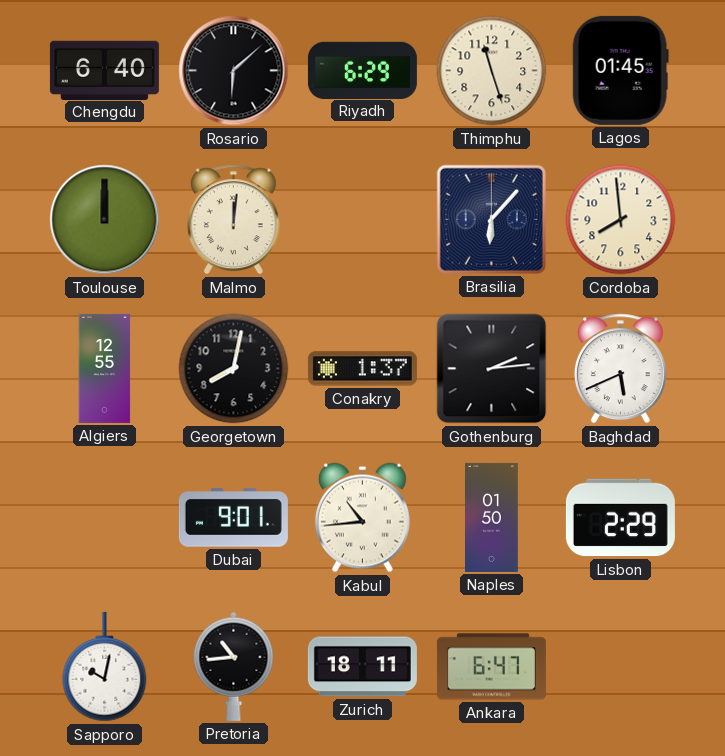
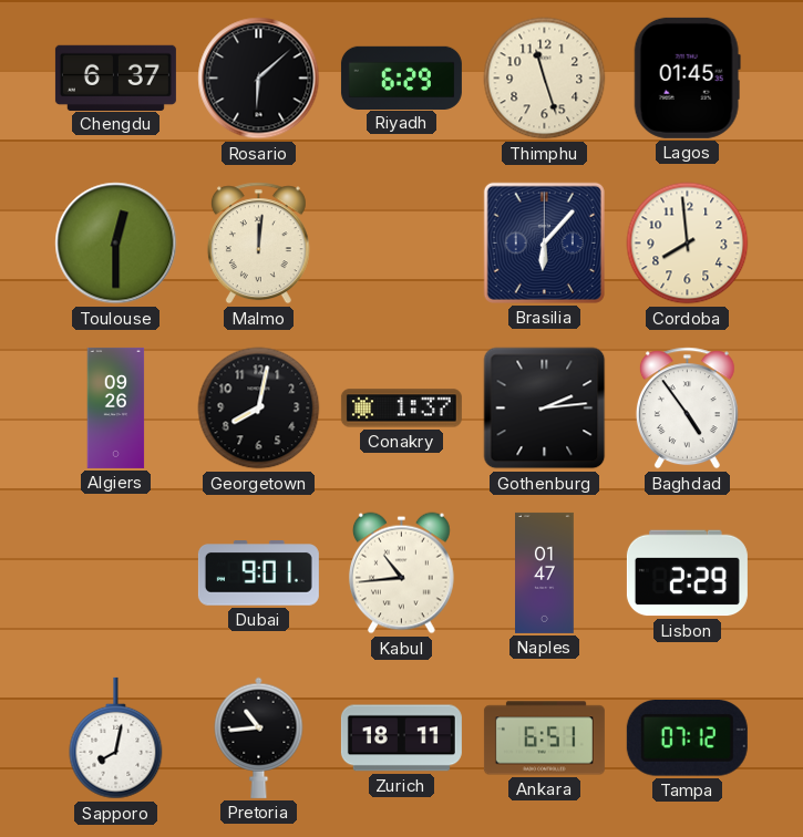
Chengdu: 6:40 -> 6:37
Toulouse: 12:00 -> 12:30
Algiers: 12:55 -> 09:26
Baghdad: 5:41 -> 4:54
Naples: 01:50 -> 01:47
Sapporo: 10:02 -> 8:02
Ankara: 6:47 -> 6:51
Tampa: none -> 07:12
